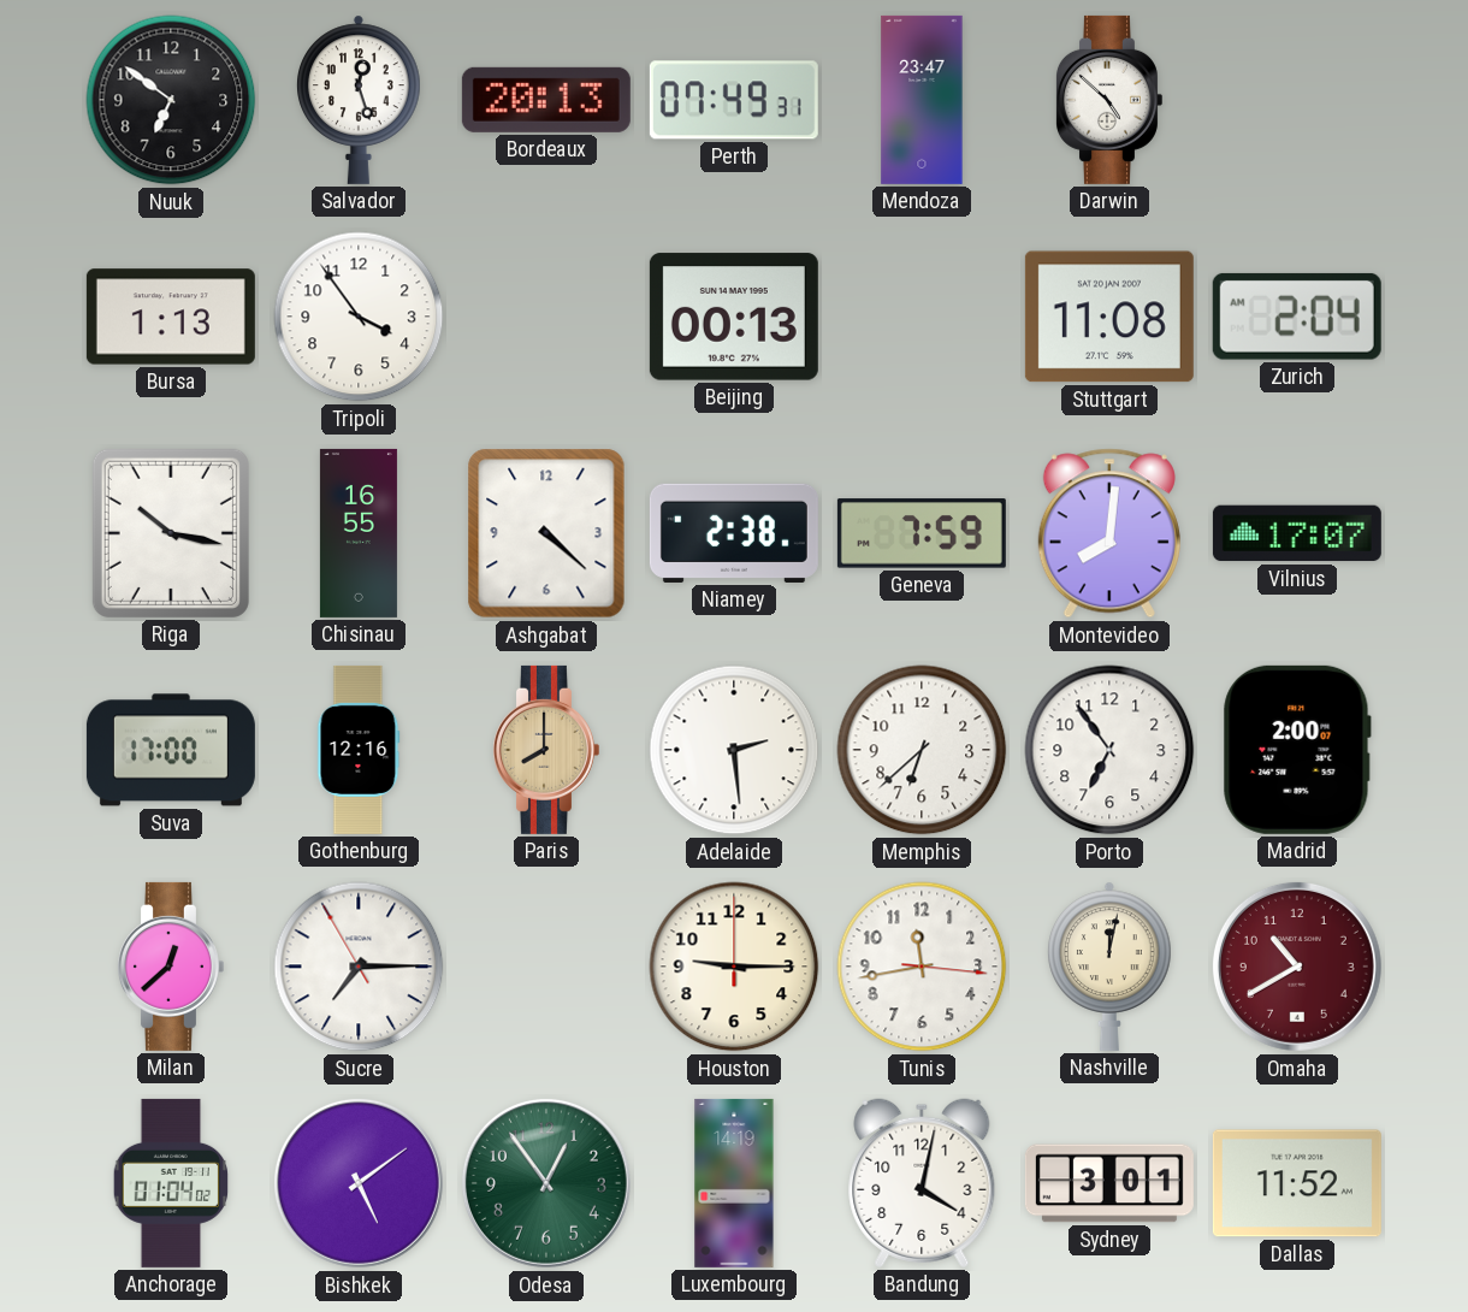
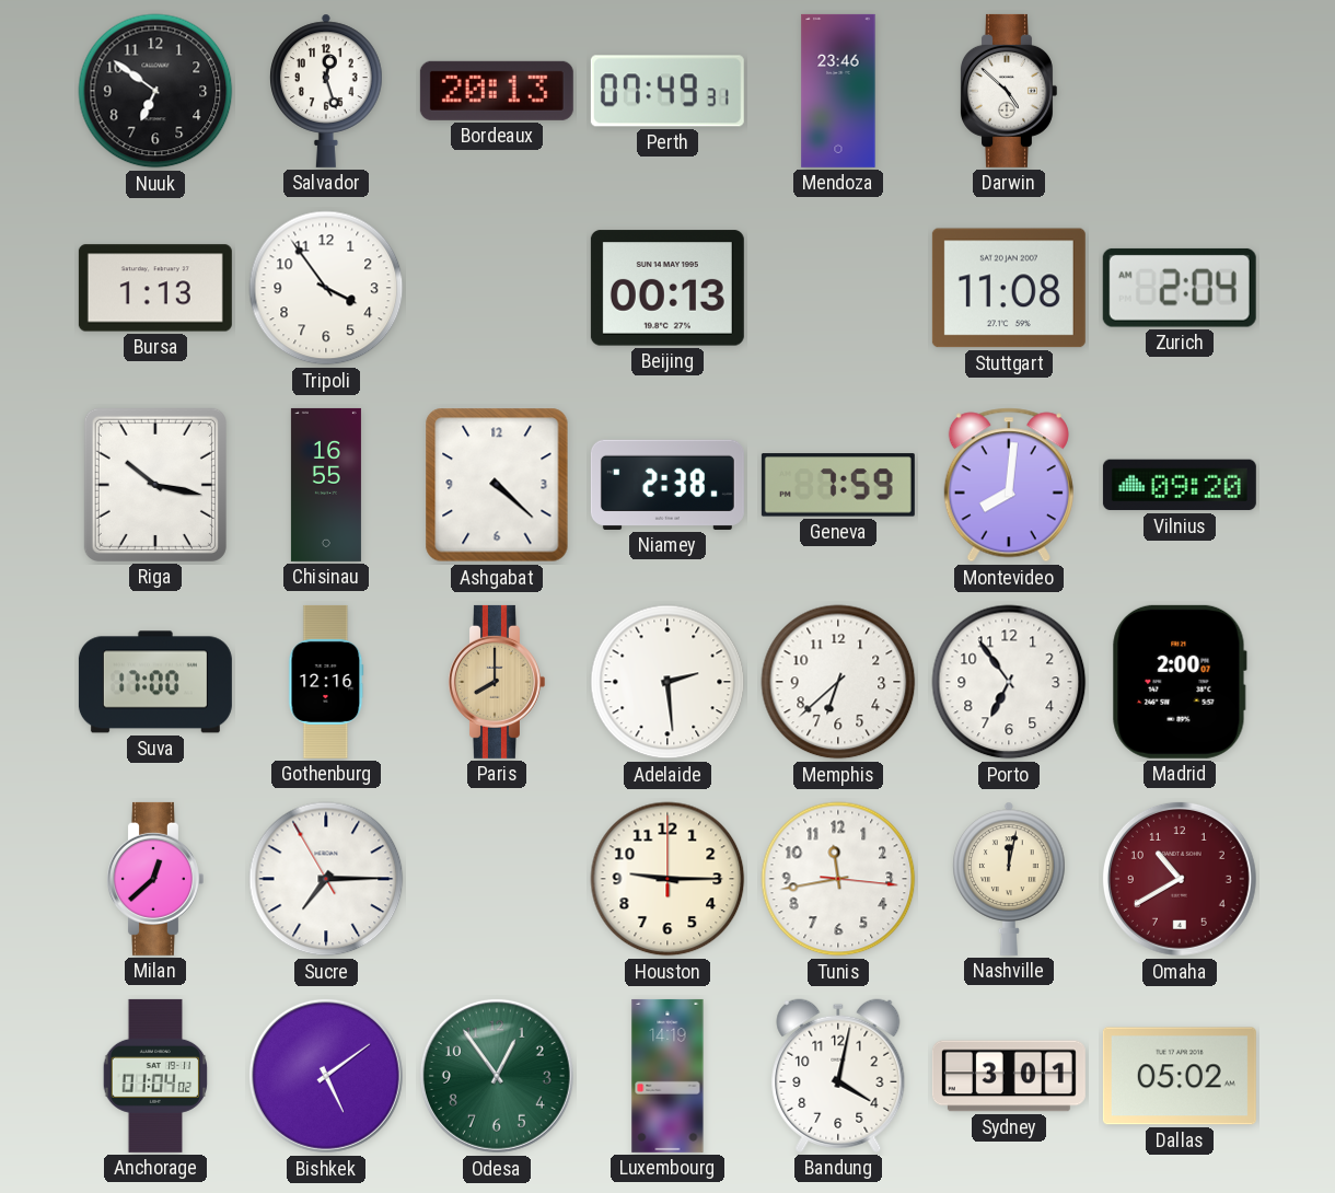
Mendoza: 23:47 -> 23:46
Vilnius: 17:07 -> 09:20
Dallas: 11:52 -> 05:02
